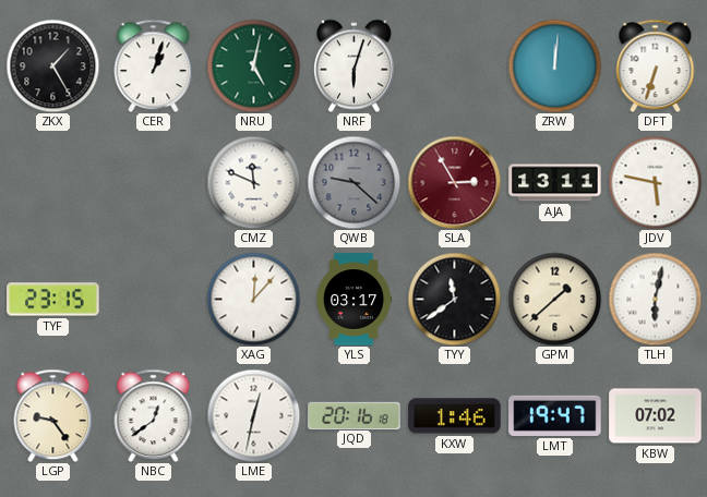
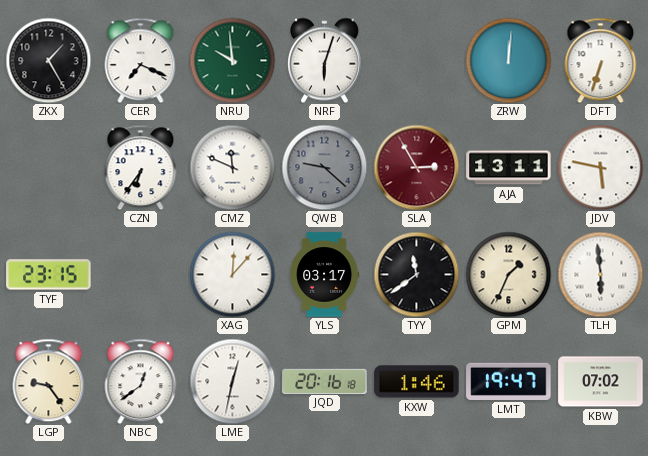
CER: 1:03 -> 7:19
NRU: 5:02 -> 9:59
CZN: none -> 6:36
GPM: 1:38 -> 1:34
TLH: 6:02 -> 5:59
